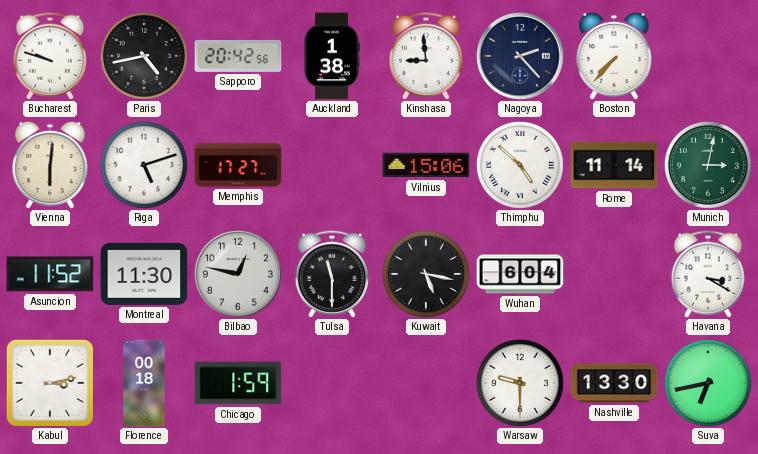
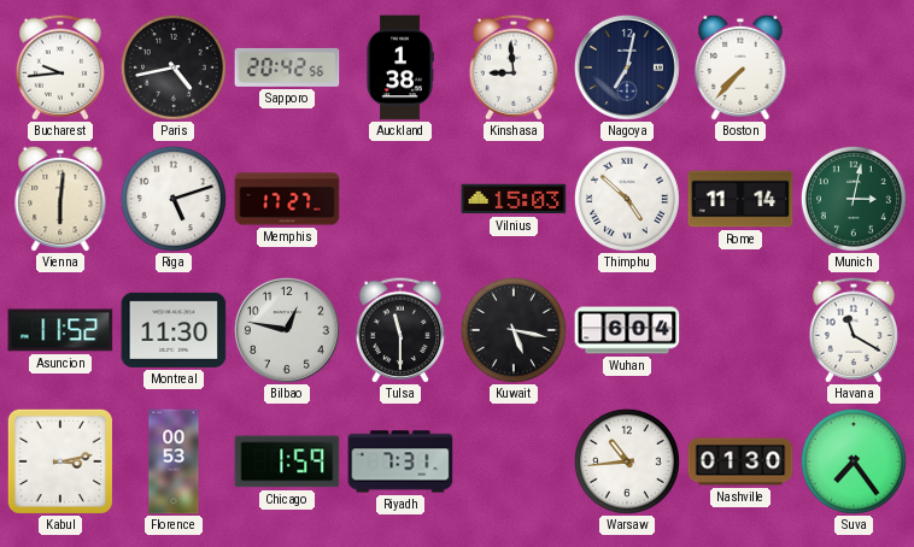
Bucharest: 9:48 -> 9:44
Nagoya: 2:23 -> 7:02
Vilnius: 15:06 -> 15:03
Havana: 3:20 -> 11:20
Florence: 00:18 -> 00:53
Riyadh: none -> 7:31
Warsaw: 9:30 -> 10:44
Nashville: 13:30 -> 01:30
Suva: 6:43 -> 7:24
